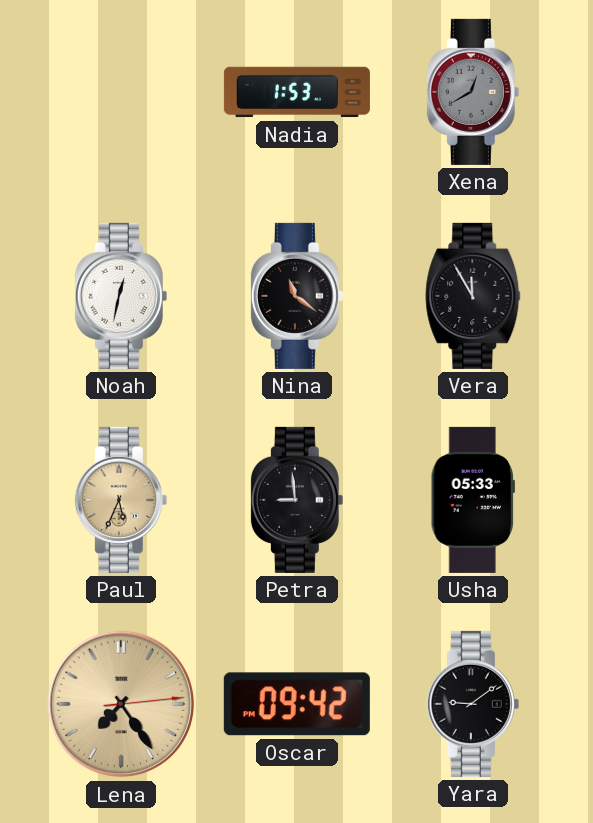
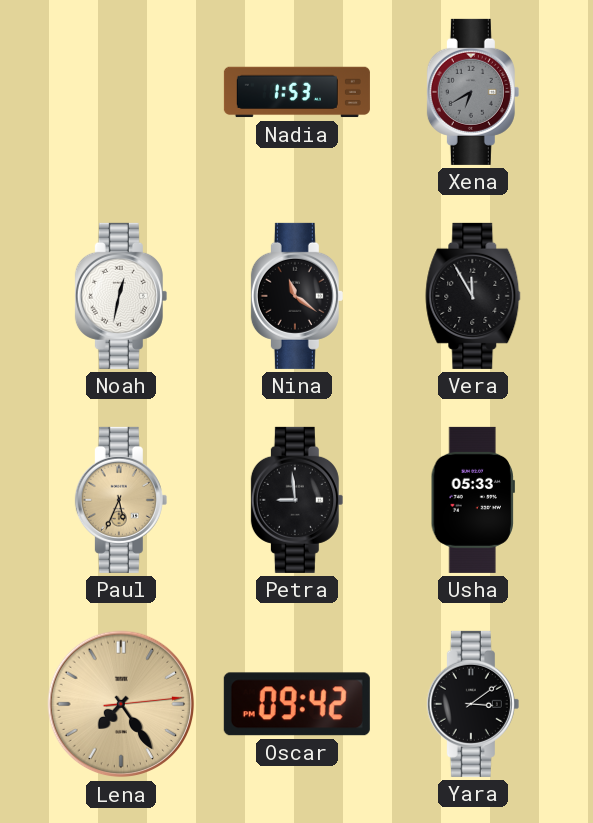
Xena: 12:40 -> 6:40
Yara: 9:09 -> 3:09
